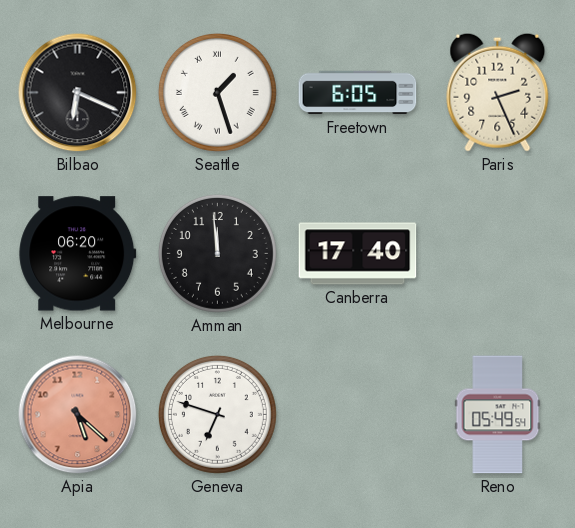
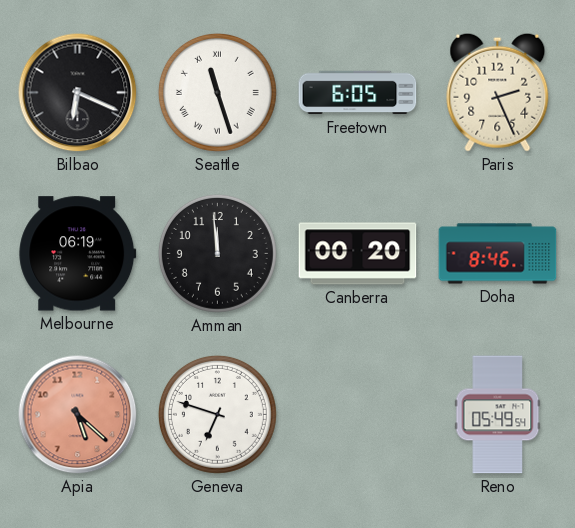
Seattle: 1:27 -> 11:27
Melbourne: 06:20 -> 06:19
Canberra: 17:40 -> 00:20
Doha: none -> 8:46
